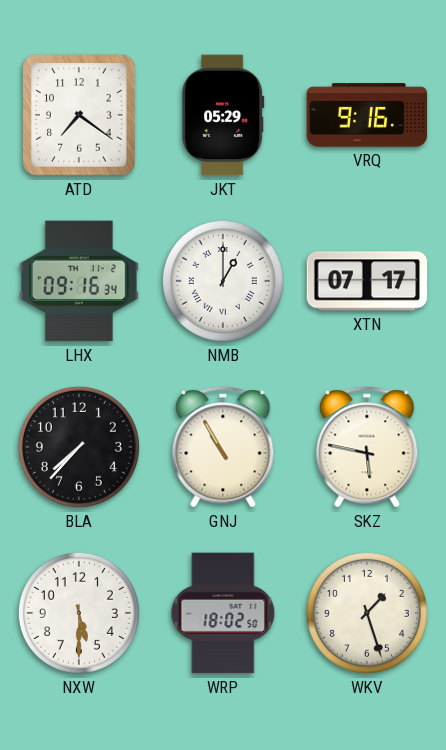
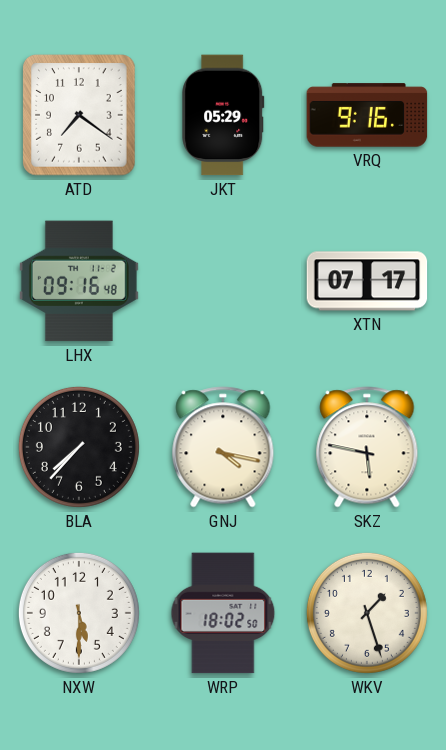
LHX: 09:16:34 -> 09:16:48
NMB: 1:00 -> none
GNJ: 10:55 -> 4:17
